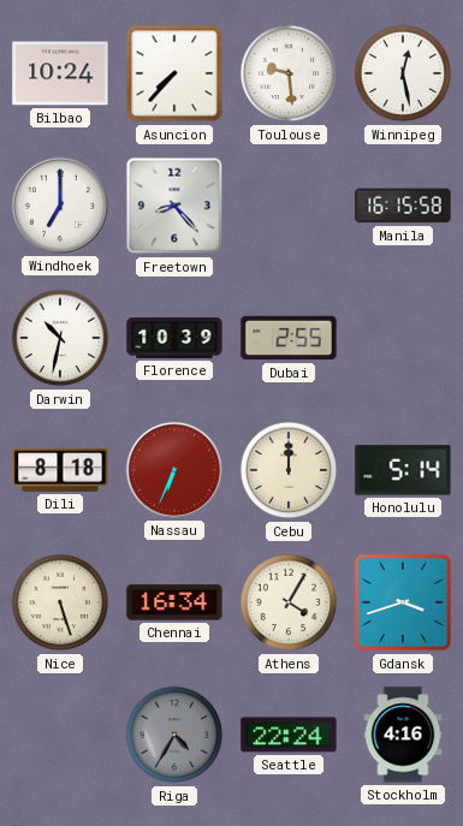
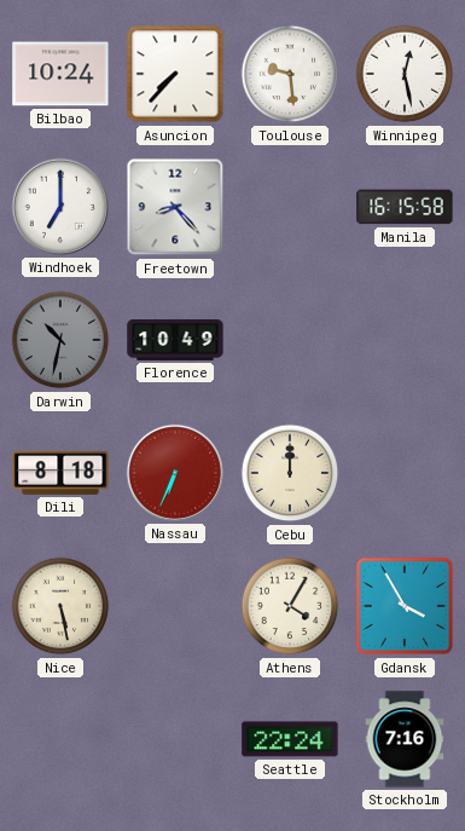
Darwin dial: white -> grey
Florence: 10:39 -> 10:49
Dubai: 2:55 -> none
Honolulu: 5:14 -> none
Nice: 5:27 -> 5:28
Chennai: 16:34 -> none
Gdansk: 3:42 -> 3:55
Riga: 4:35 -> none
Stockholm: 4:16 -> 7:16
